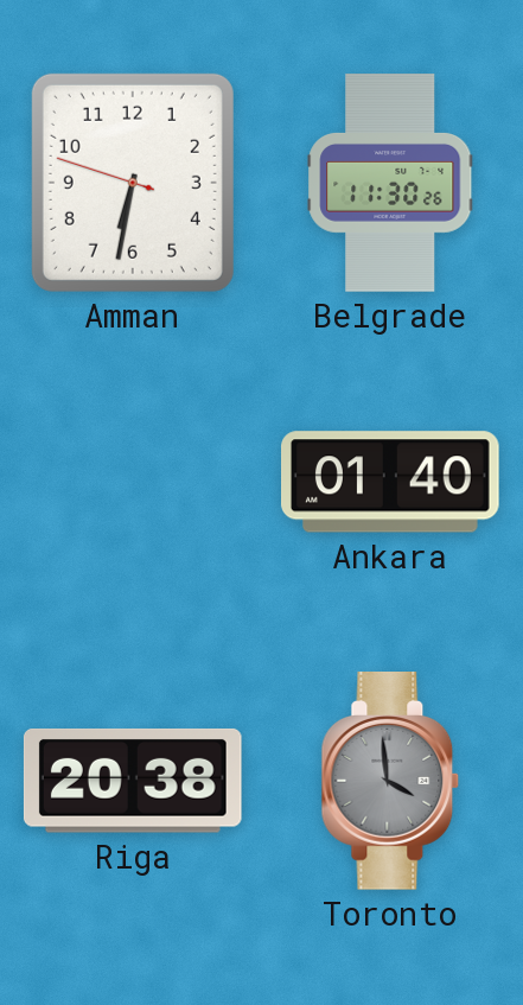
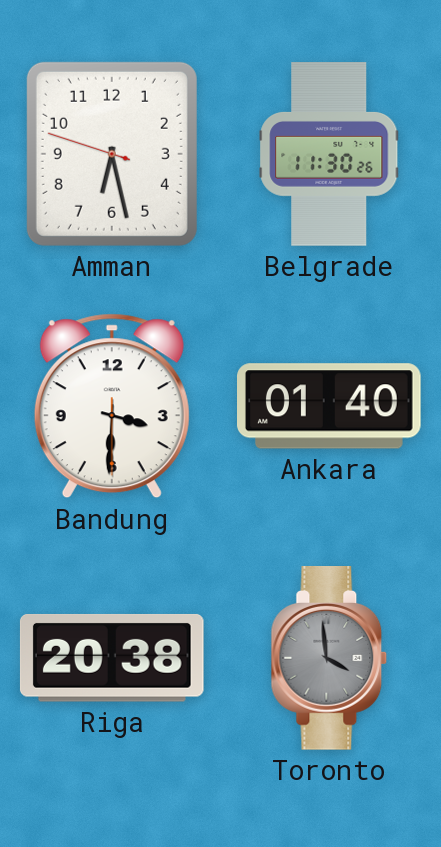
Amman: 6:31 -> 6:27
Bandung: none -> 3:30
